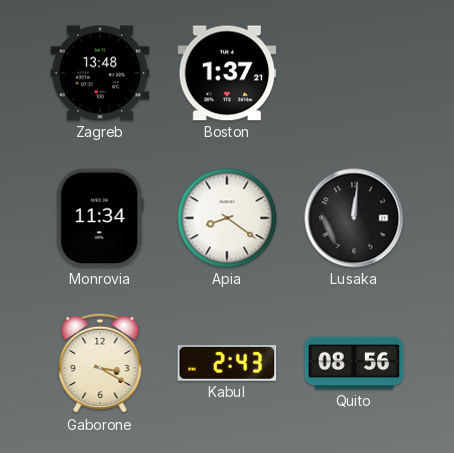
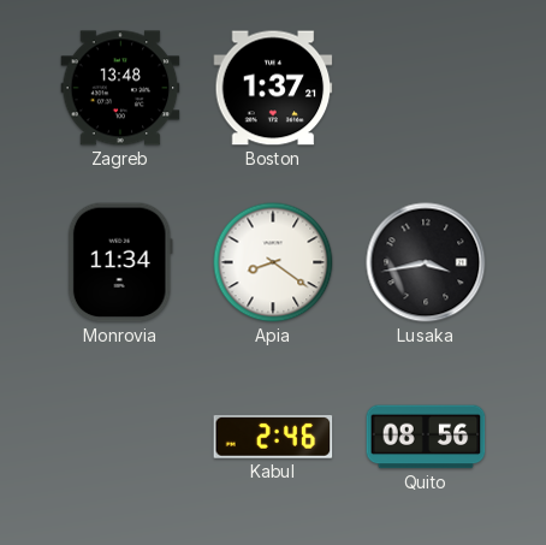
Lusaka: 12:01 -> 3:43
Gaborone: 3:20 -> none
Kabul: 2:43 -> 2:46
